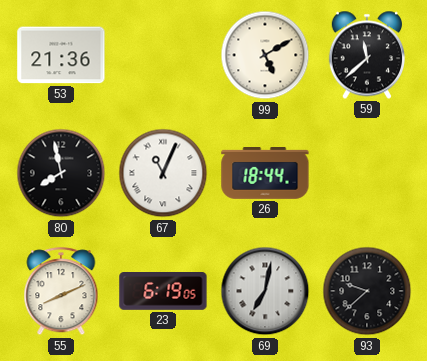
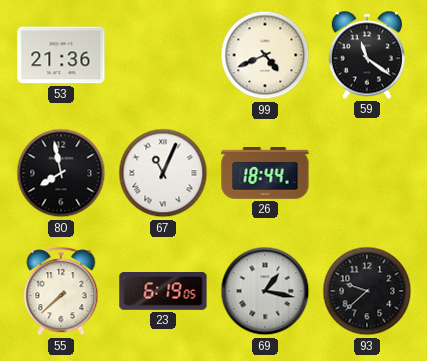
99: 5:10 -> 4:41
59: 11:38 -> 11:21
55: 8:11 -> 7:38
69: 7:02 -> 1:17
